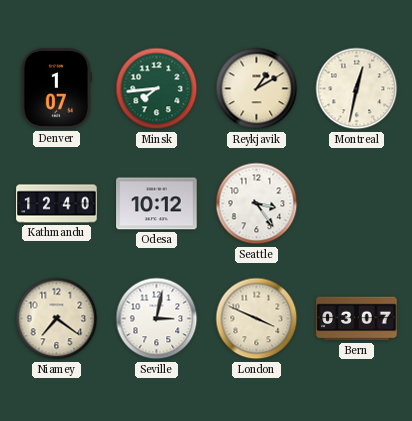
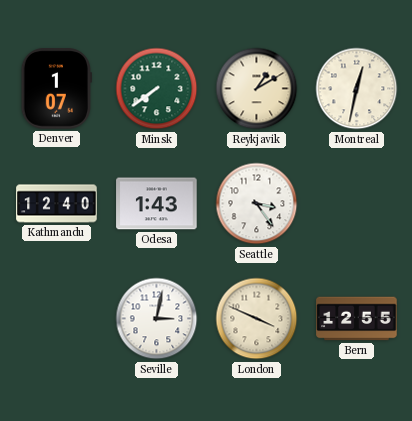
Minsk: 7:44 -> 7:39
Odesa: 10:12 -> 1:43
Niamey: 7:21 -> none
Bern: 03:07 -> 12:55
